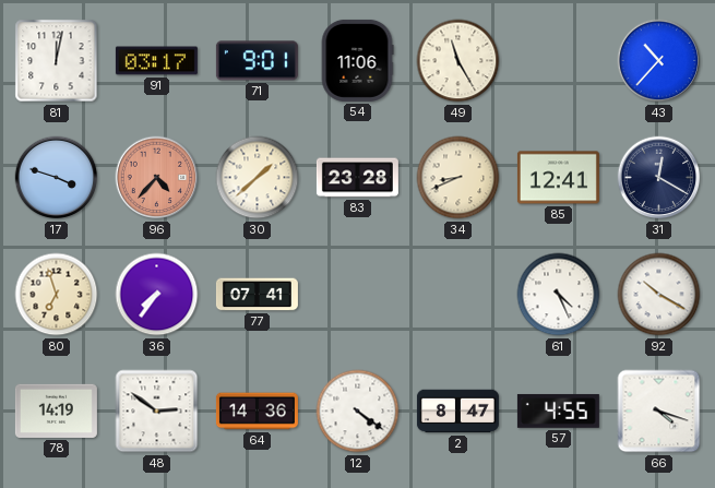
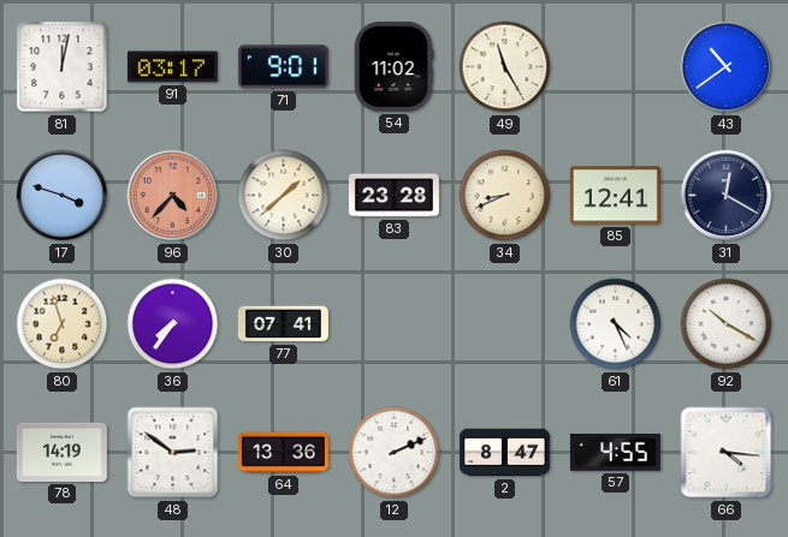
54: 11:06 -> 11:02
43: 10:37 -> 10:39
64: 14:36 -> 13:36
12: 4:21 -> 2:11
66: 4:18 -> 4:16
